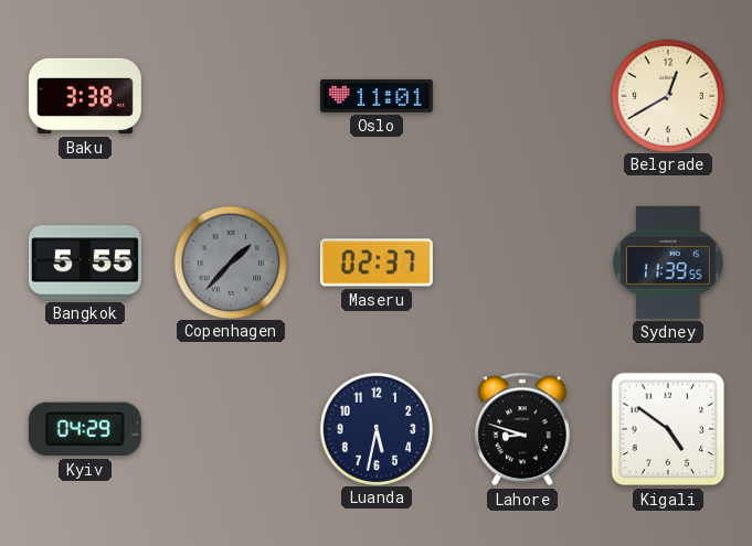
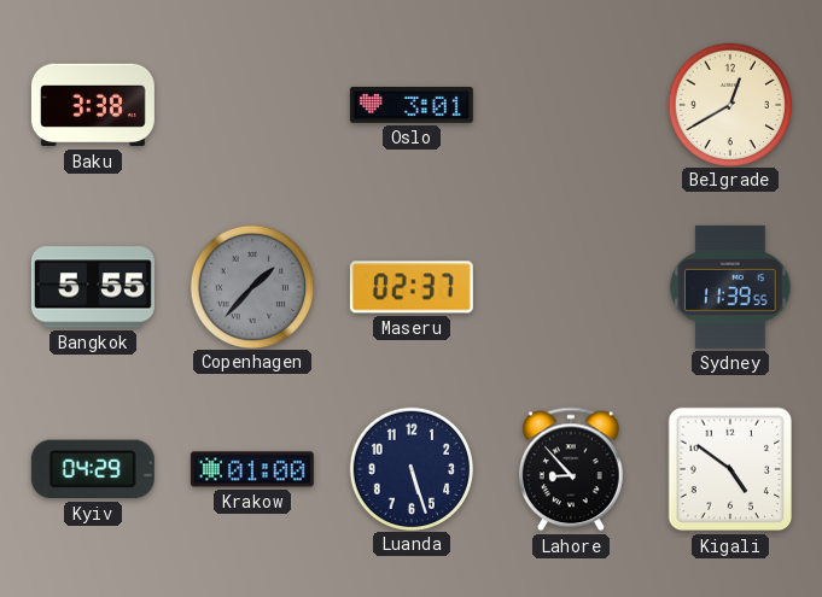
Oslo: 11:01 -> 3:01
Krakow: none -> 01:00
Luanda: 5:32 -> 5:27
Lahore: 8:48 -> 8:53
